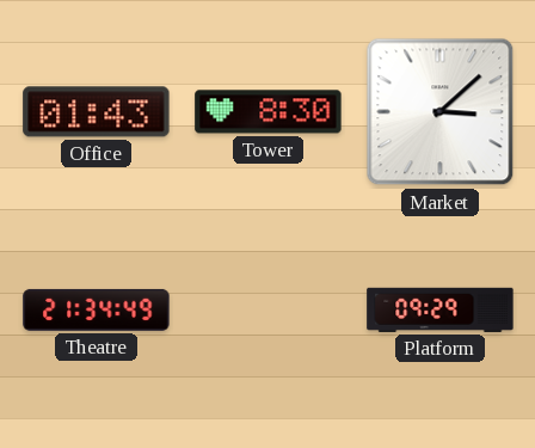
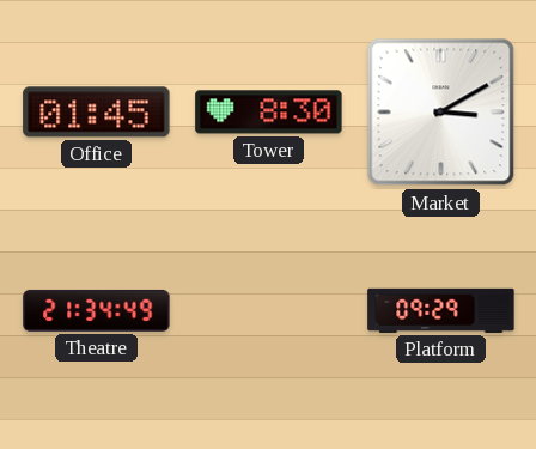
Office: 01:43 -> 01:45
Market: 3:08 -> 3:10
